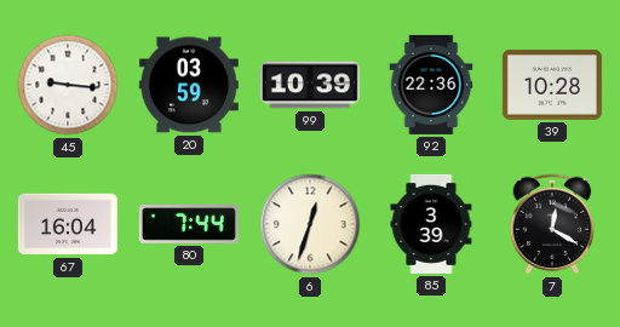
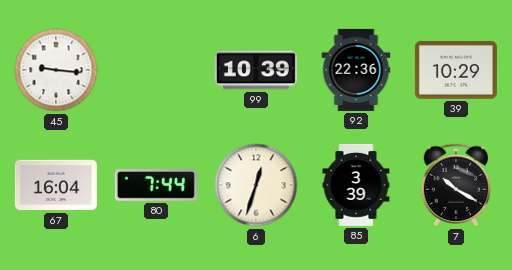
20: 03:59 -> none
39: 10:28 -> 10:29
7: 12:20 -> 10:20
